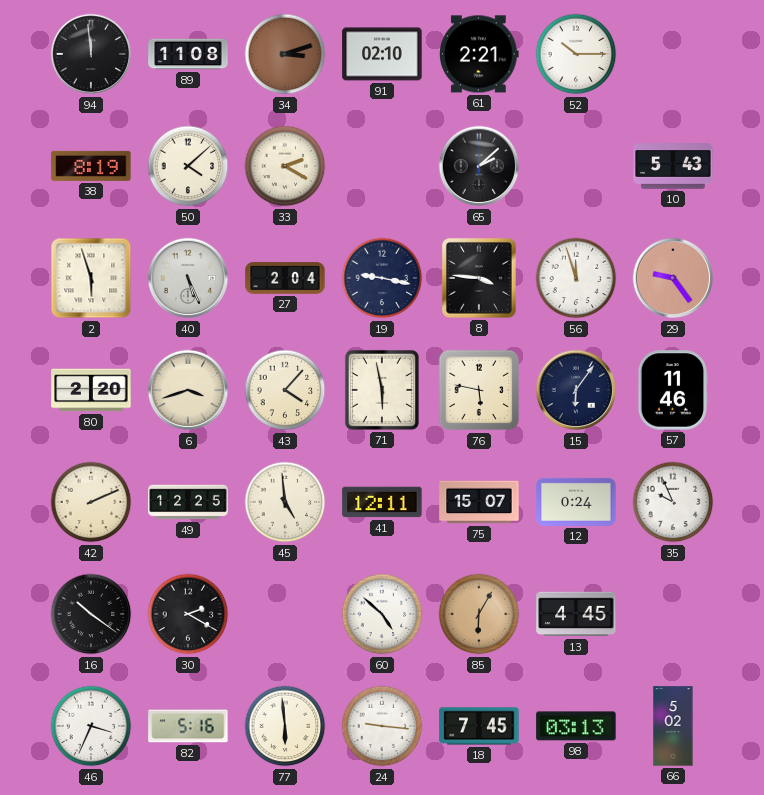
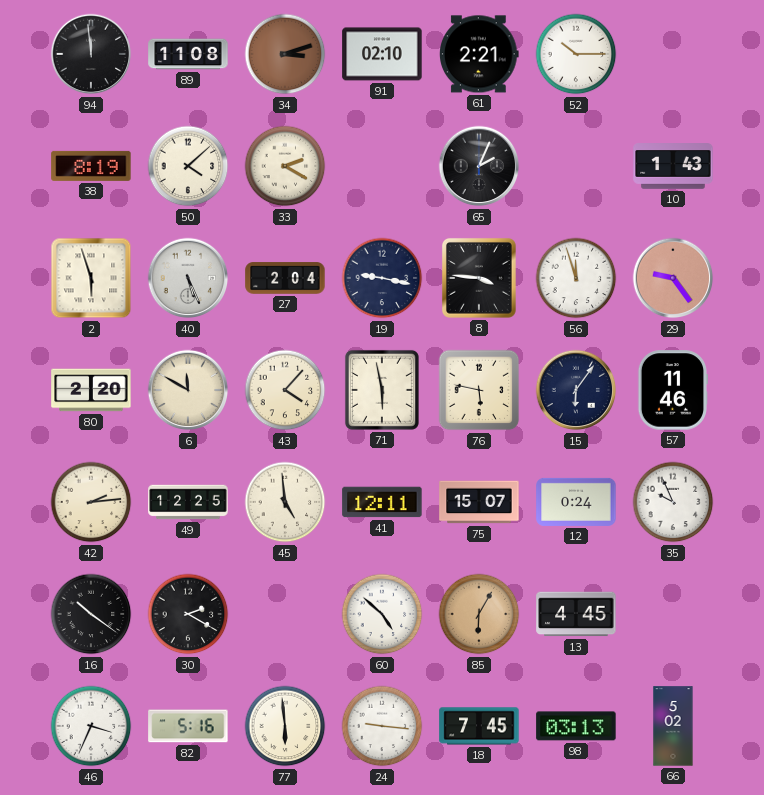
65: 2:08 -> 2:04
10: 5:43 -> 1:43
6: 3:42 -> 11:50
42: 2:11 -> 2:14
